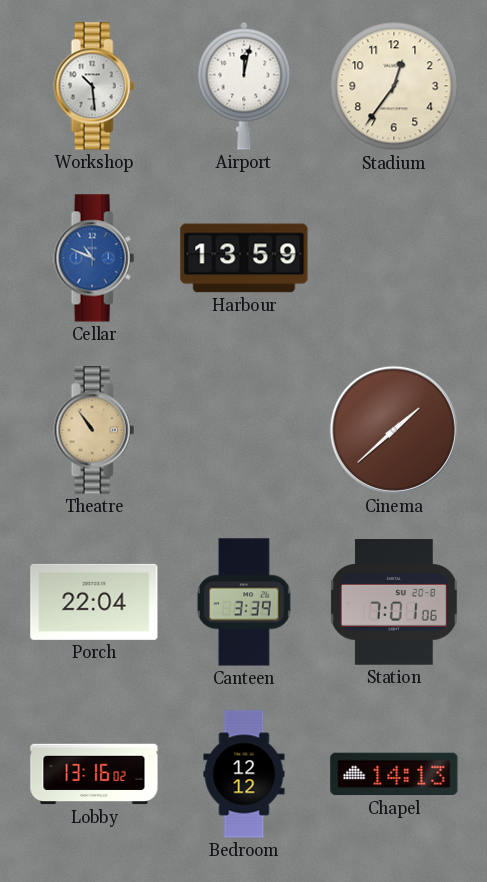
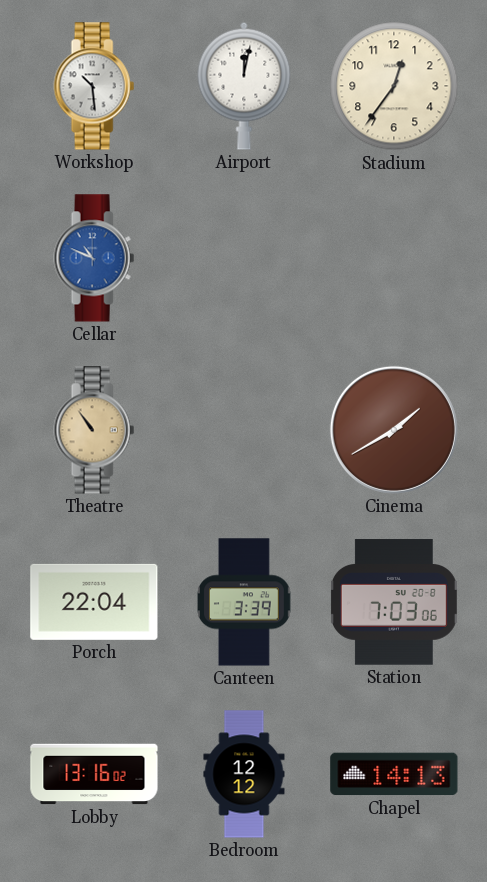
Harbour: 13:59 -> none
Cinema: 1:38 -> 1:40
Station: 7:01 -> 7:03
